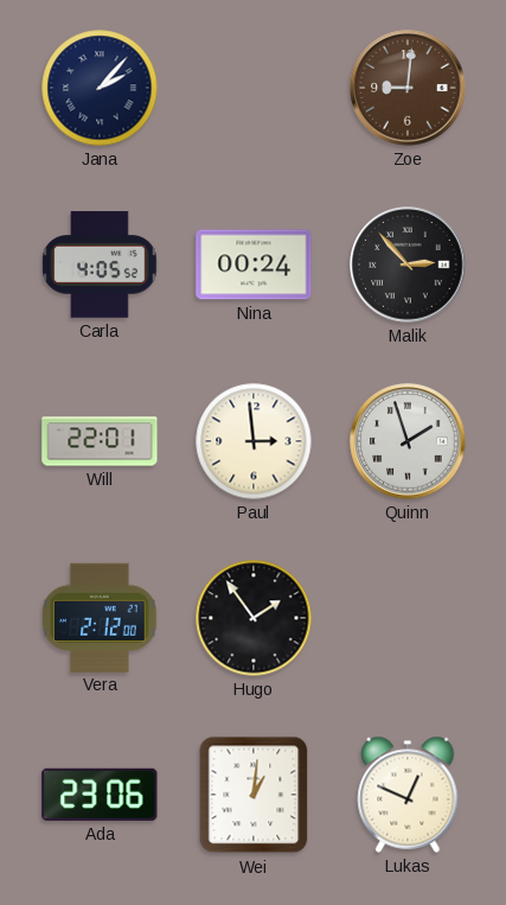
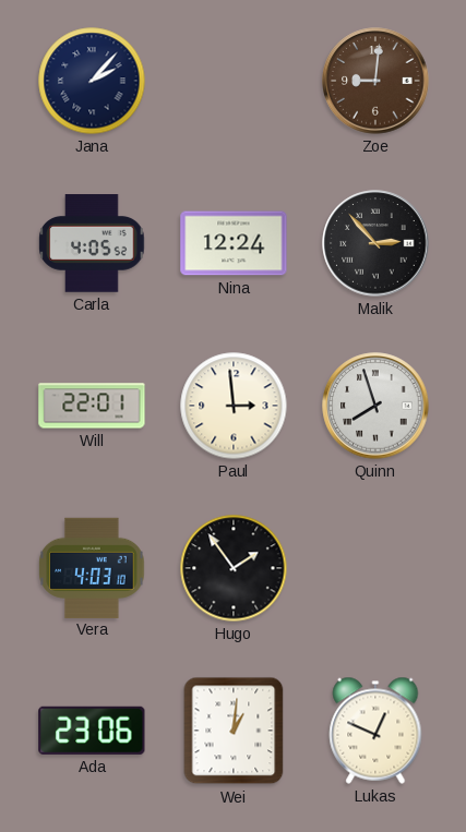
Nina: 00:24 -> 12:24
Quinn: 1:57 -> 7:57
Vera: 2:12 -> 4:03
